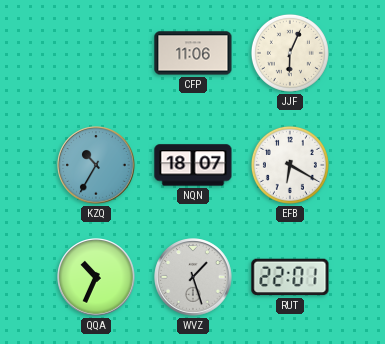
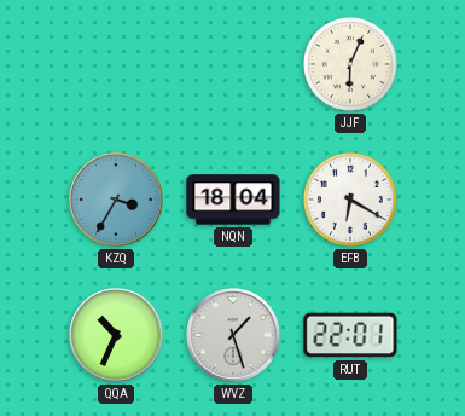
CFP: 11:06 -> none
KZQ: 10:35 -> 3:35
NQN: 18:07 -> 18:04
